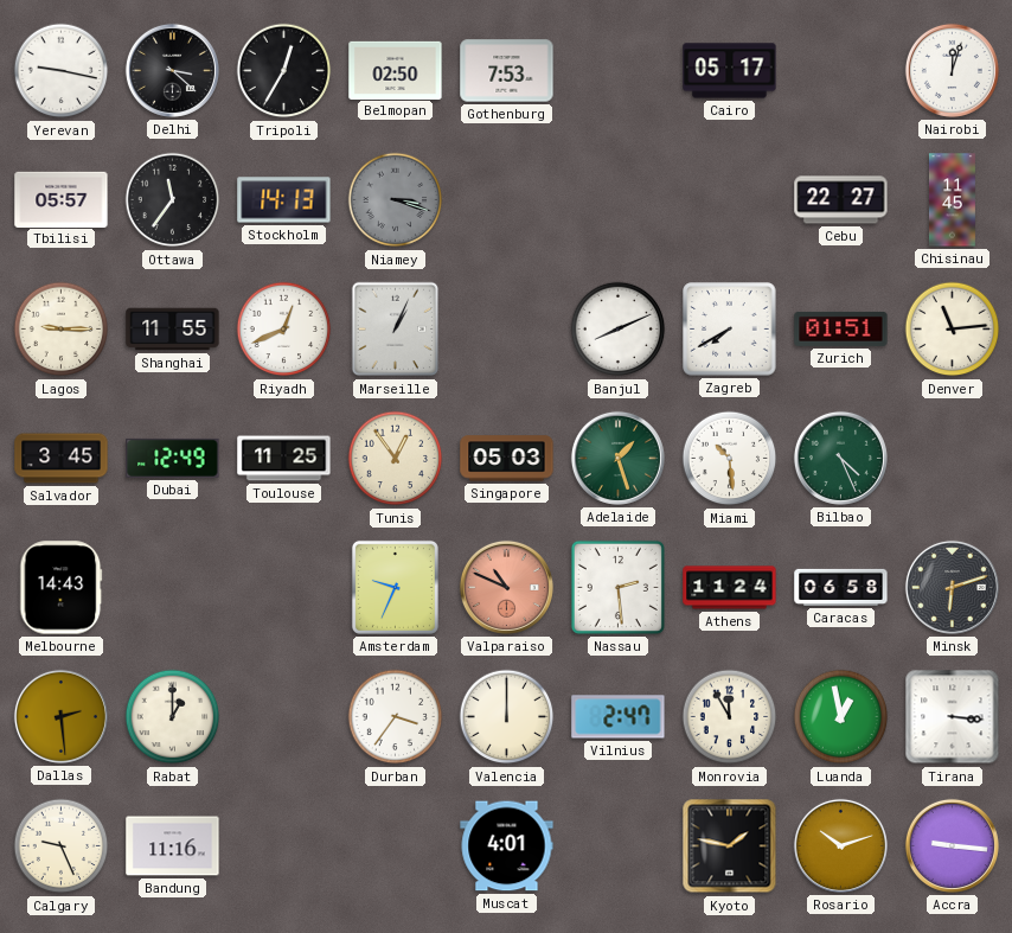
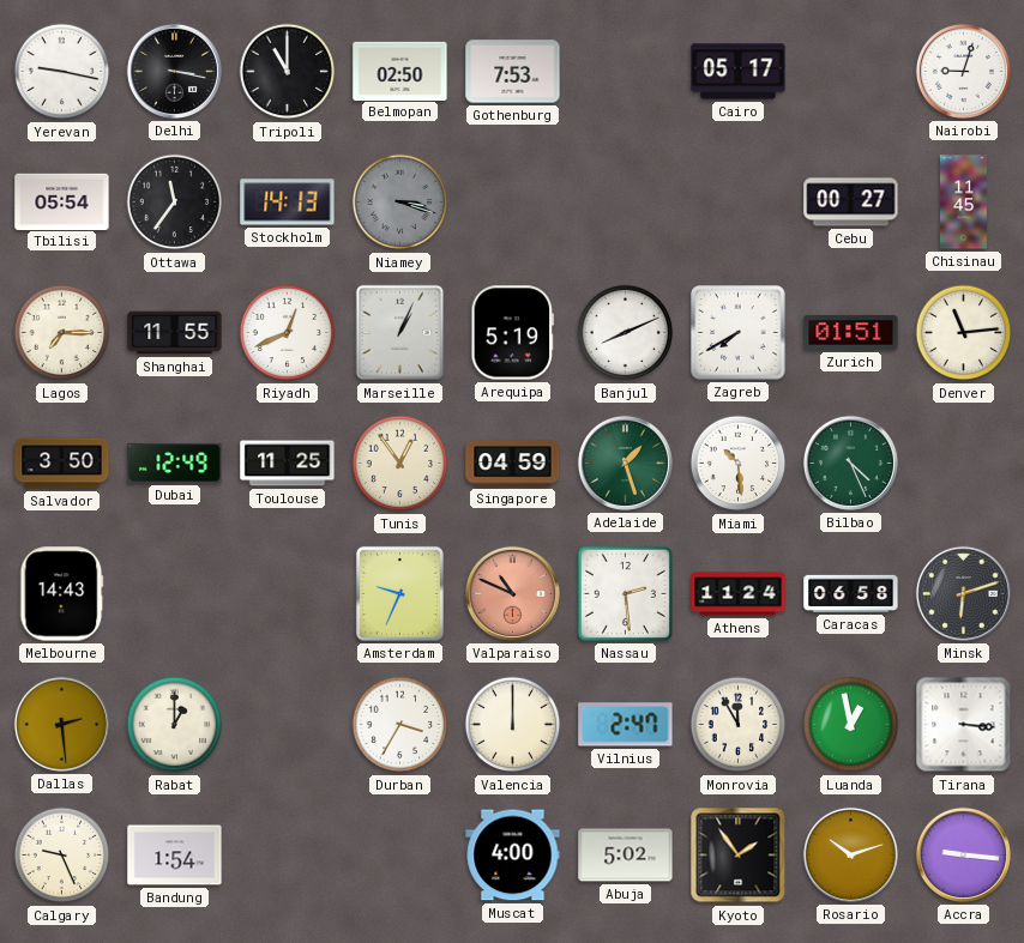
Delhi: 3:22 -> 3:17
Tripoli: 12:35 -> 11:00
Nairobi: 12:03 -> 9:03
Tbilisi: 05:57 -> 05:54
Cebu: 22:27 -> 00:27
Lagos: 9:15 -> 7:15
Arequipa: none -> 5:19
Salvador: 3:45 -> 3:50
Singapore: 05:03 -> 04:59
Durban: 3:36 -> 3:35
Bandung: 11:16 -> 1:54
Muscat: 4:01 -> 4:00
Abuja: none -> 5:02
Kyoto: 1:47 -> 1:54
